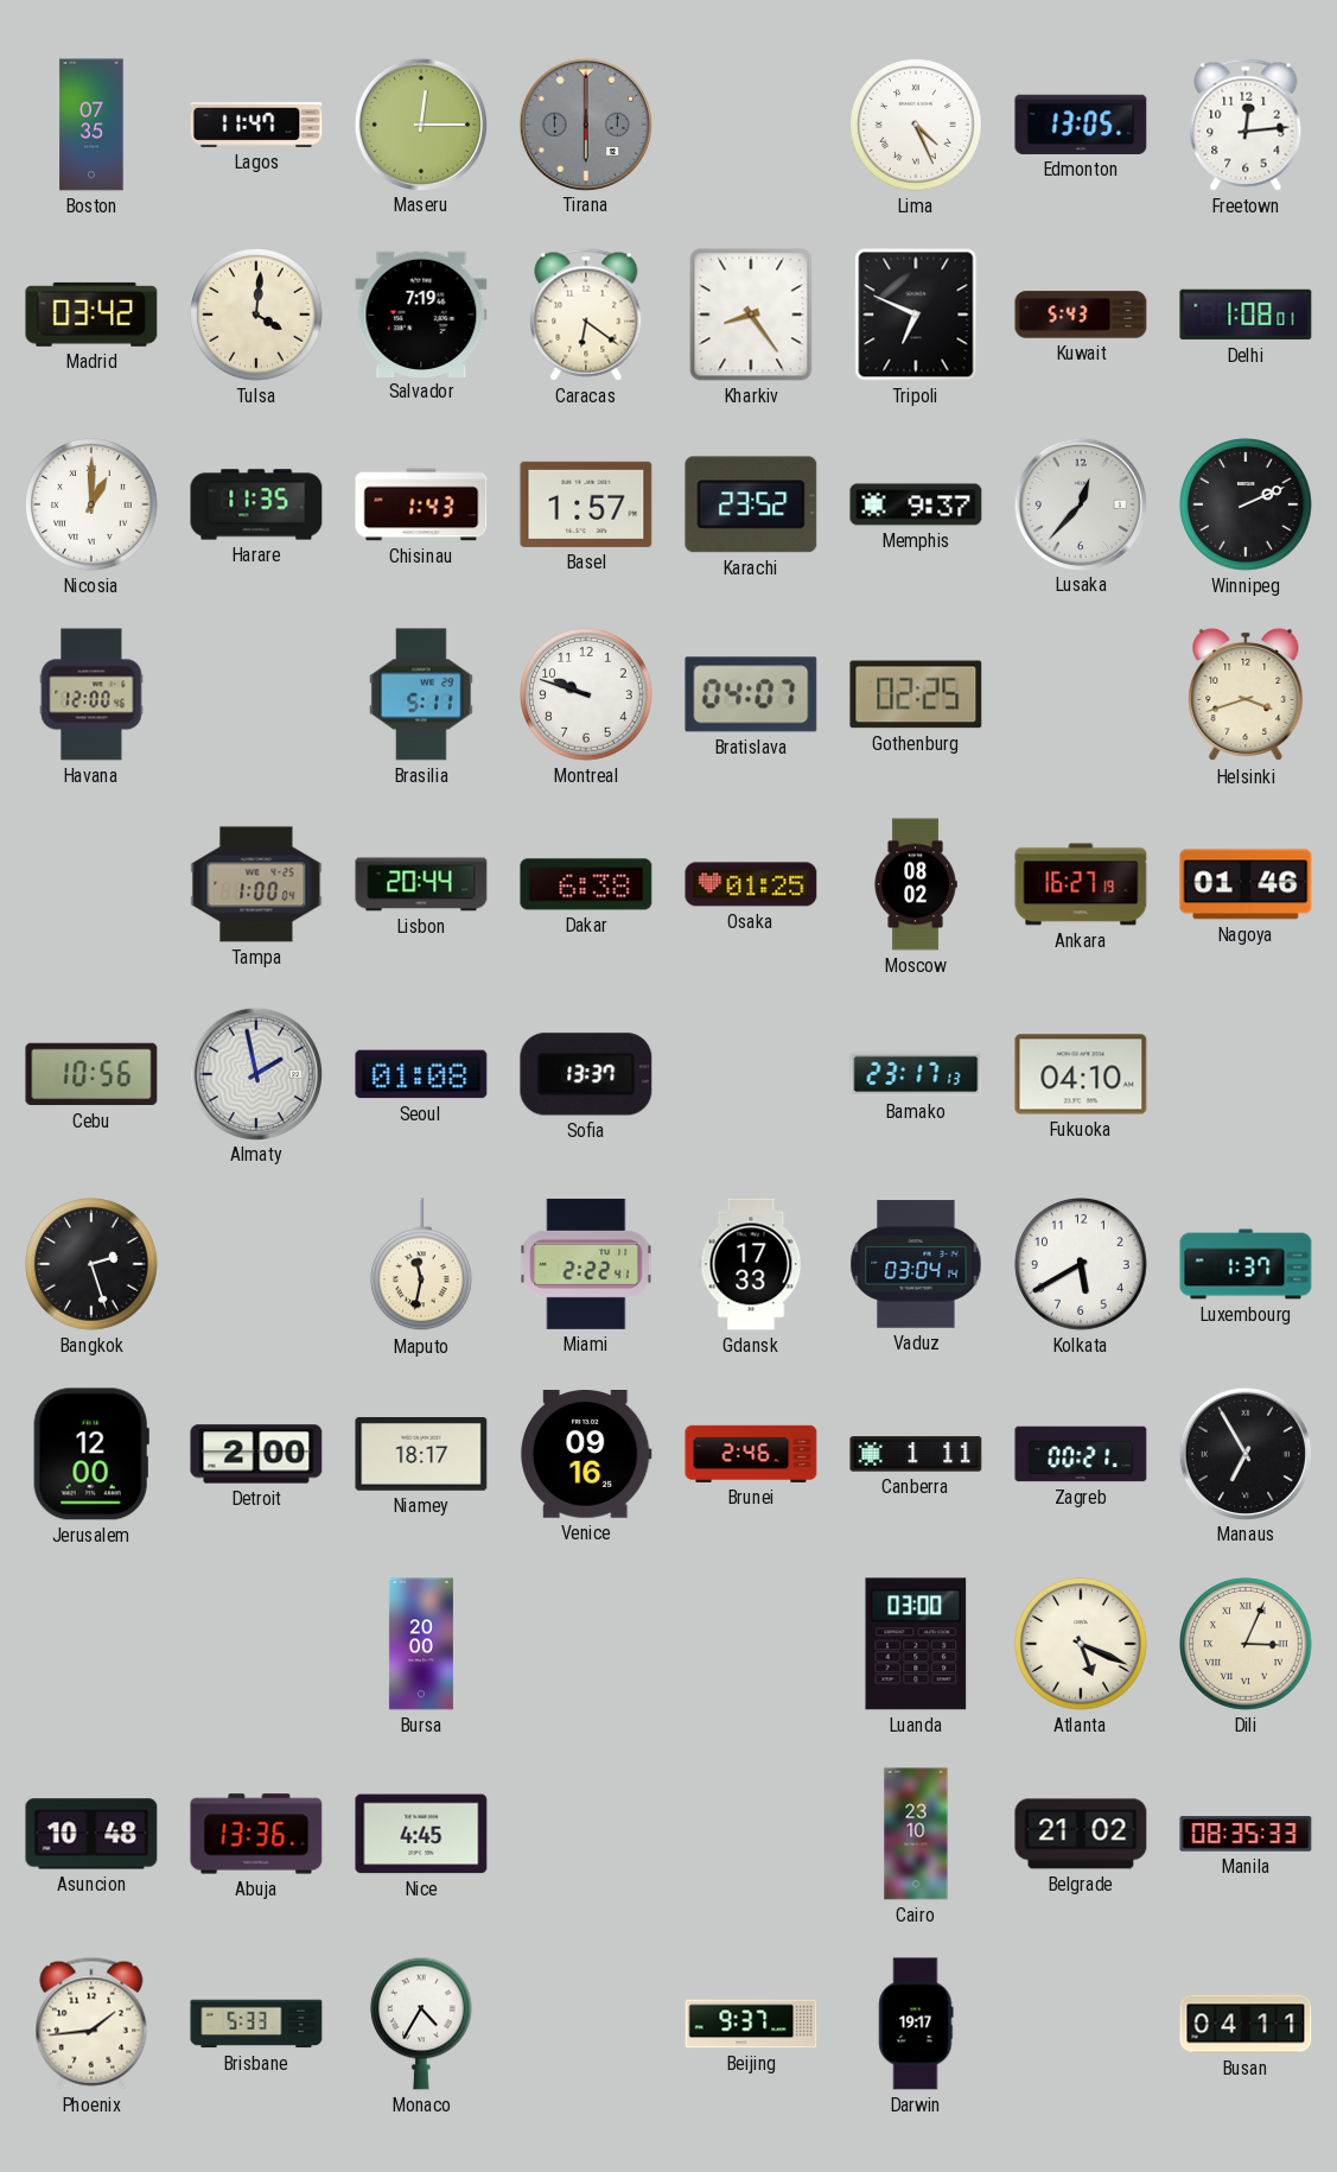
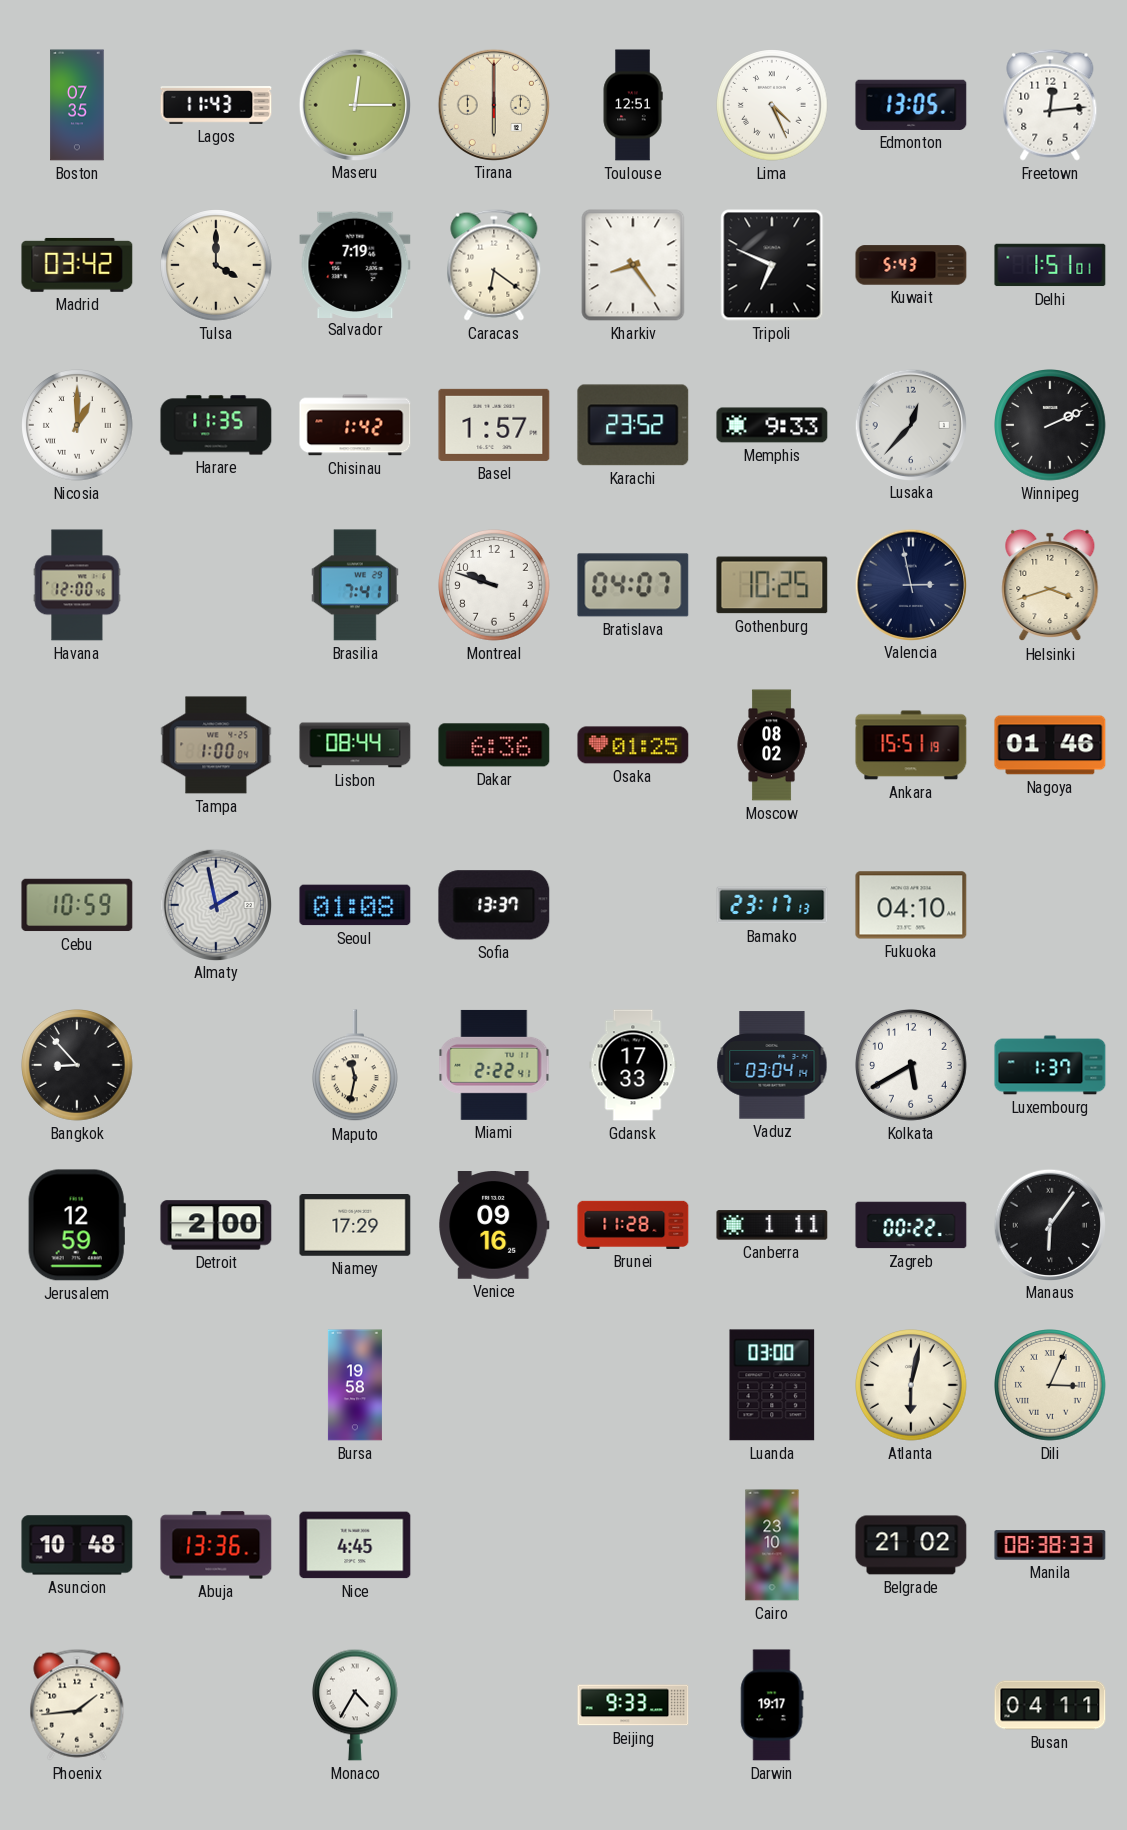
Lagos: 11:47 -> 11:43
Tirana dial: grey -> cream
Toulouse: none -> 12:51
Tulsa: 4:01 -> 4:00
Delhi: 1:08 -> 1:51
Chisinau: 1:43 -> 1:42
Memphis: 9:37 -> 9:33
Brasilia: 5:11 -> 7:41
Gothenburg: 02:25 -> 10:25
Valencia: none -> 2:58
Lisbon: 20:44 -> 08:44
Dakar: 6:38 -> 6:36
Ankara: 16:27 -> 15:51
Cebu: 10:56 -> 10:59
Bangkok: 2:27 -> 8:53
Jerusalem: 12:00 -> 12:59
Niamey: 18:17 -> 17:29
Brunei: 2:46 -> 11:28
Zagreb: 00:21 -> 00:22
Manaus: 6:55 -> 6:06
Bursa: 20:00 -> 19:58
Atlanta: 5:19 -> 6:02
Manila: 08:35 -> 08:38
Brisbane: 5:33 -> none
Beijing: 9:37 -> 9:33
